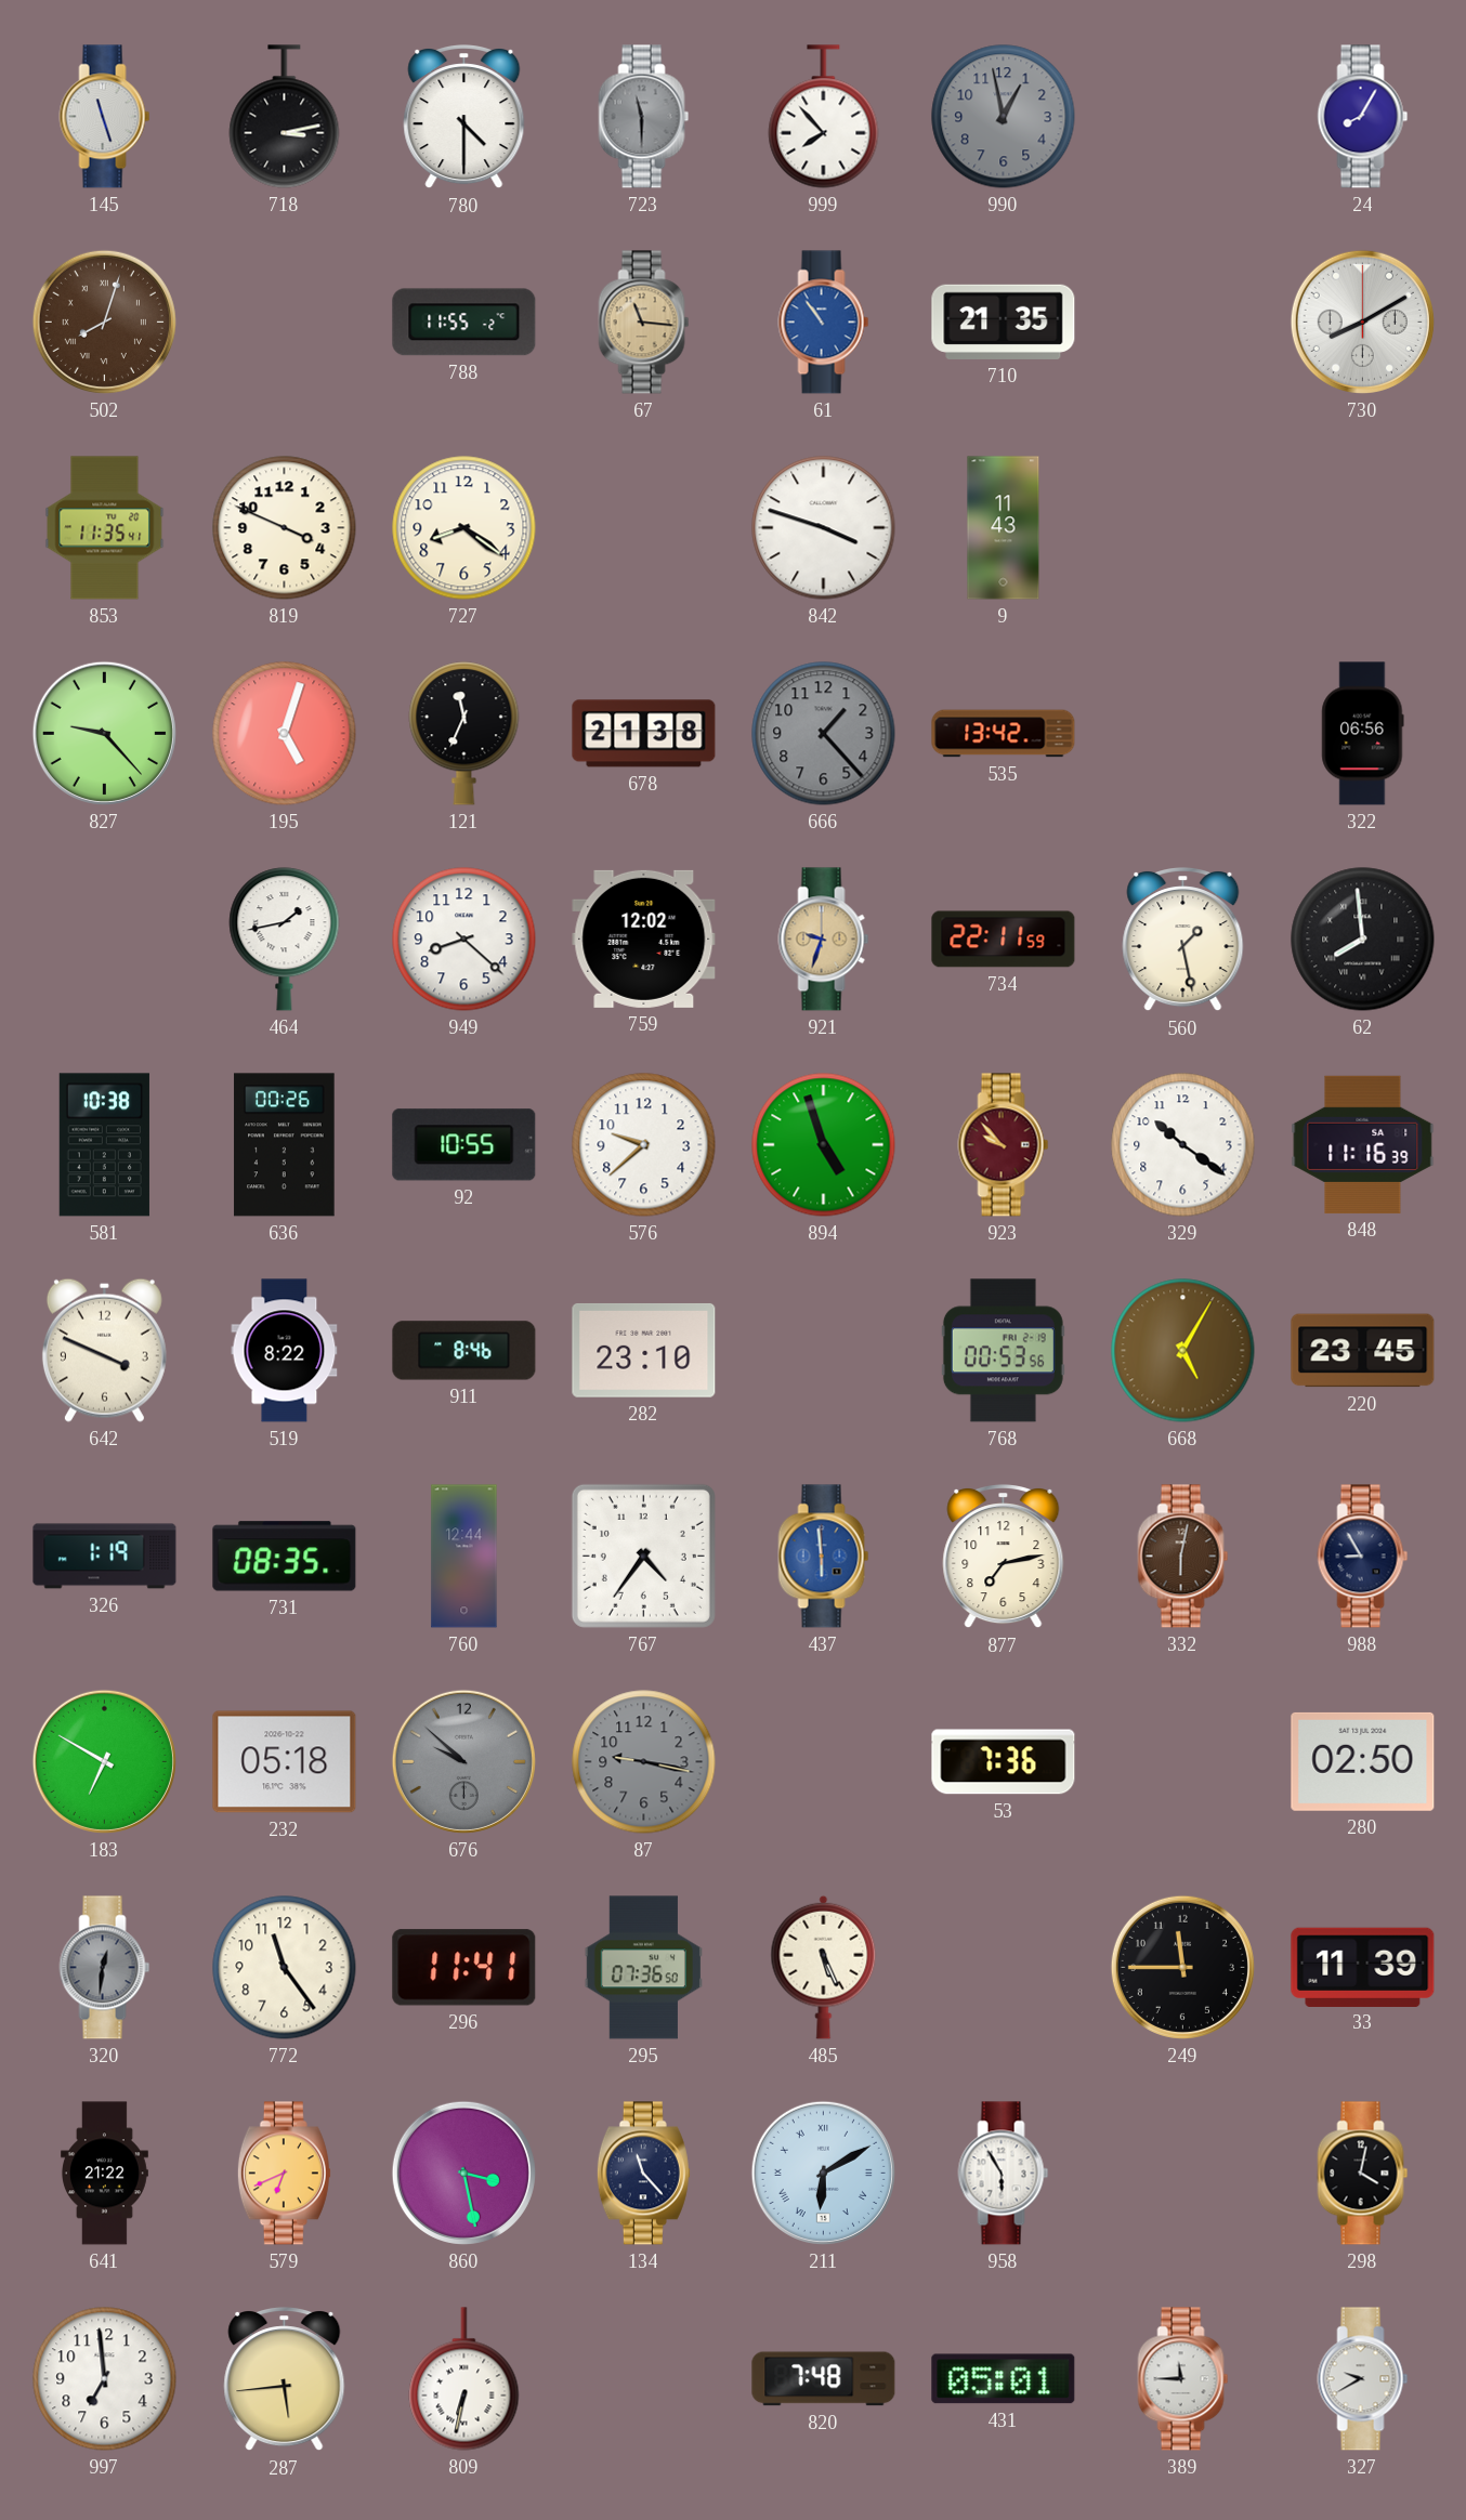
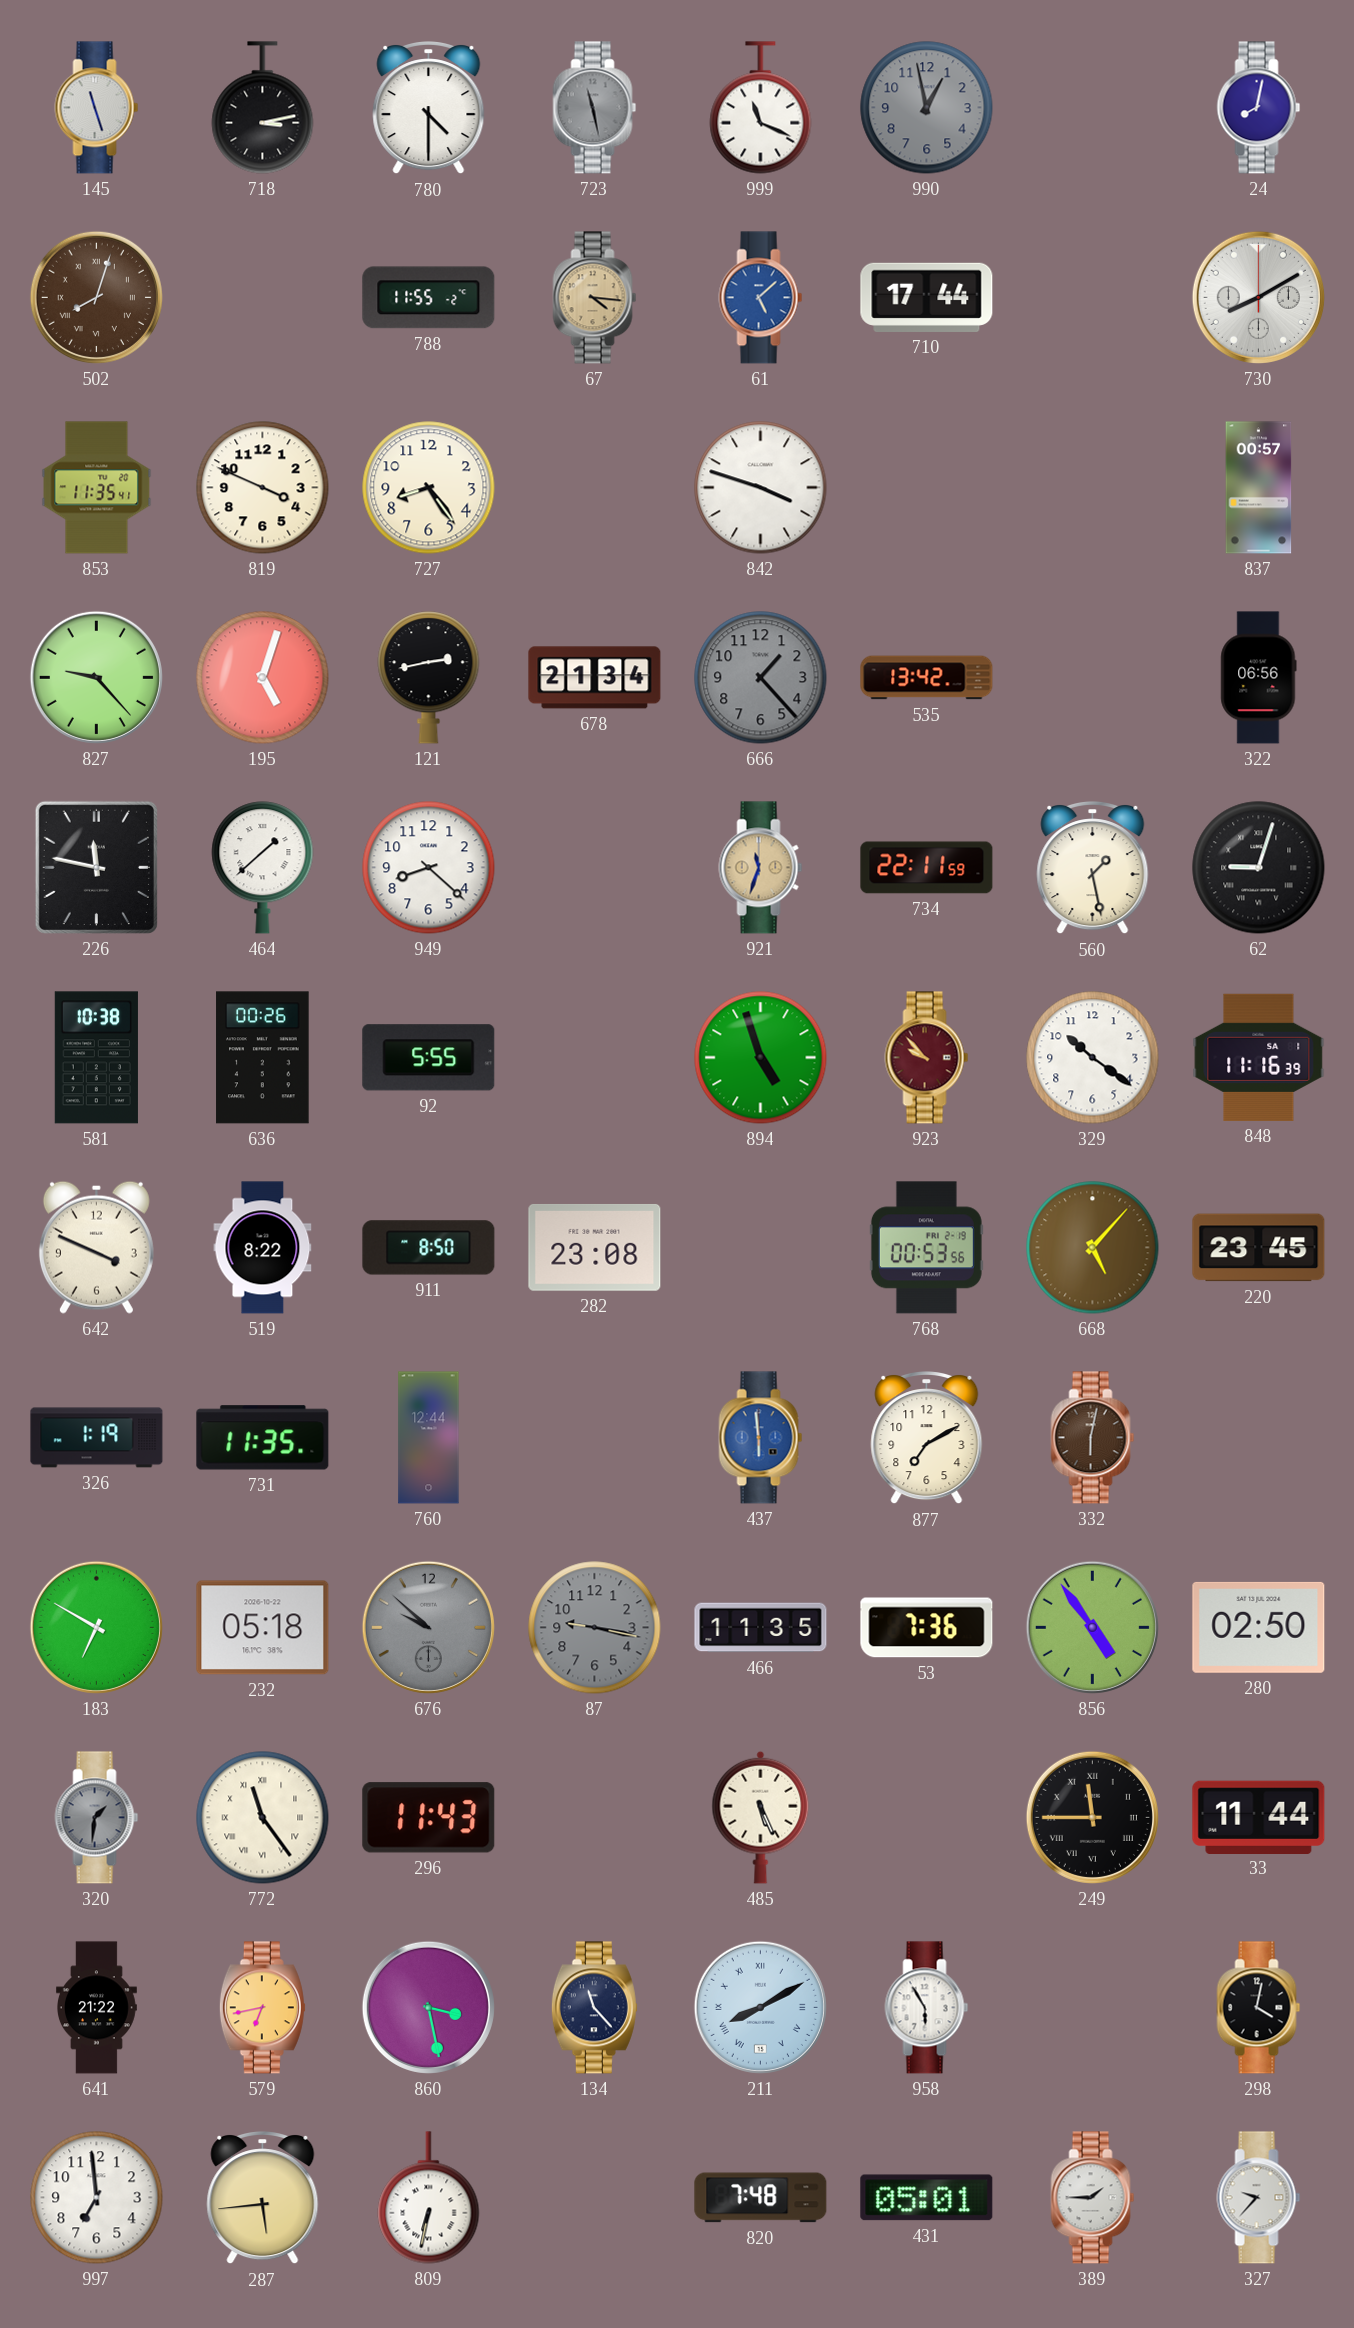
723: 11:30 -> 11:28
999: 7:53 -> 11:19
24: 8:05 -> 8:02
67: 11:16 -> 4:16
61: 10:54 -> 5:08
710: 21:35 -> 17:44
727: 8:21 -> 8:24
9: 11:43 -> none
837: none -> 00:57
121: 11:34 -> 2:43
678: 21:38 -> 21:34
226: none -> 11:47
464: 1:43 -> 1:38
759: 12:02 -> none
921: 9:33 -> 11:33
62: 7:59 -> 9:03
92: 10:55 -> 5:55
576: 9:38 -> none
911: 8:46 -> 8:50
282: 23:10 -> 23:08
668: 5:05 -> 5:07
731: 08:35 -> 11:35
767: 4:36 -> none
877: 7:13 -> 7:10
988: 8:55 -> none
466: none -> 11:35
856: none -> 4:54
320: 12:31 -> 1:31
772 numerals: Arabic -> Roman
296: 11:41 -> 11:43
295: 07:36 -> none
249 numerals: Arabic -> Roman
33: 11:39 -> 11:44
579: 6:41 -> 6:43
211: 6:10 -> 8:10
389: 11:45 -> 1:45
327: 9:40 -> 9:37
